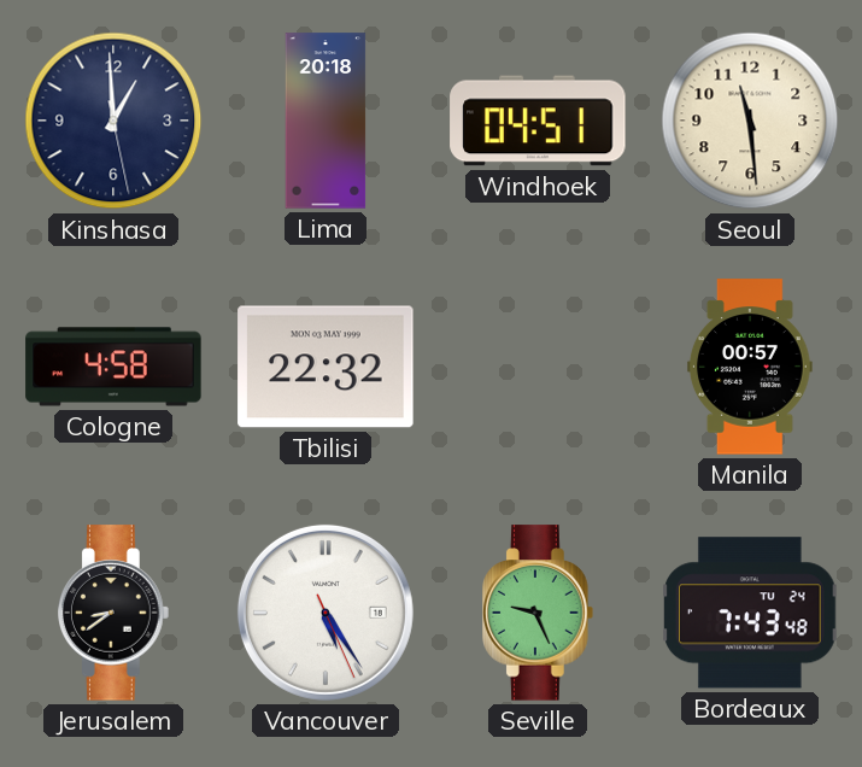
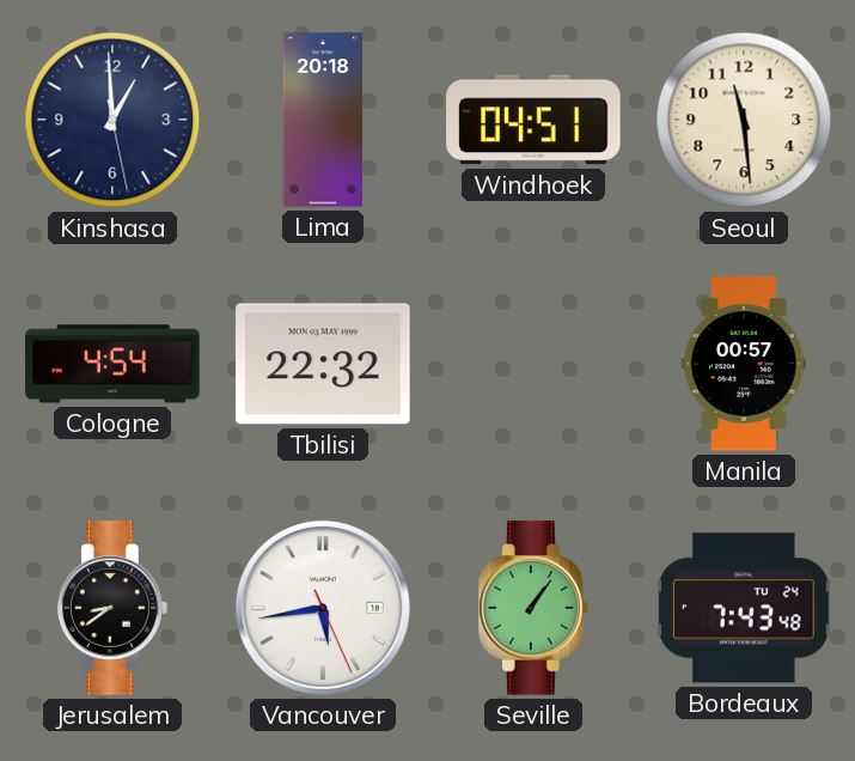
Cologne: 4:58 -> 4:54
Vancouver: 5:24 -> 5:43
Seville: 9:26 -> 1:06
